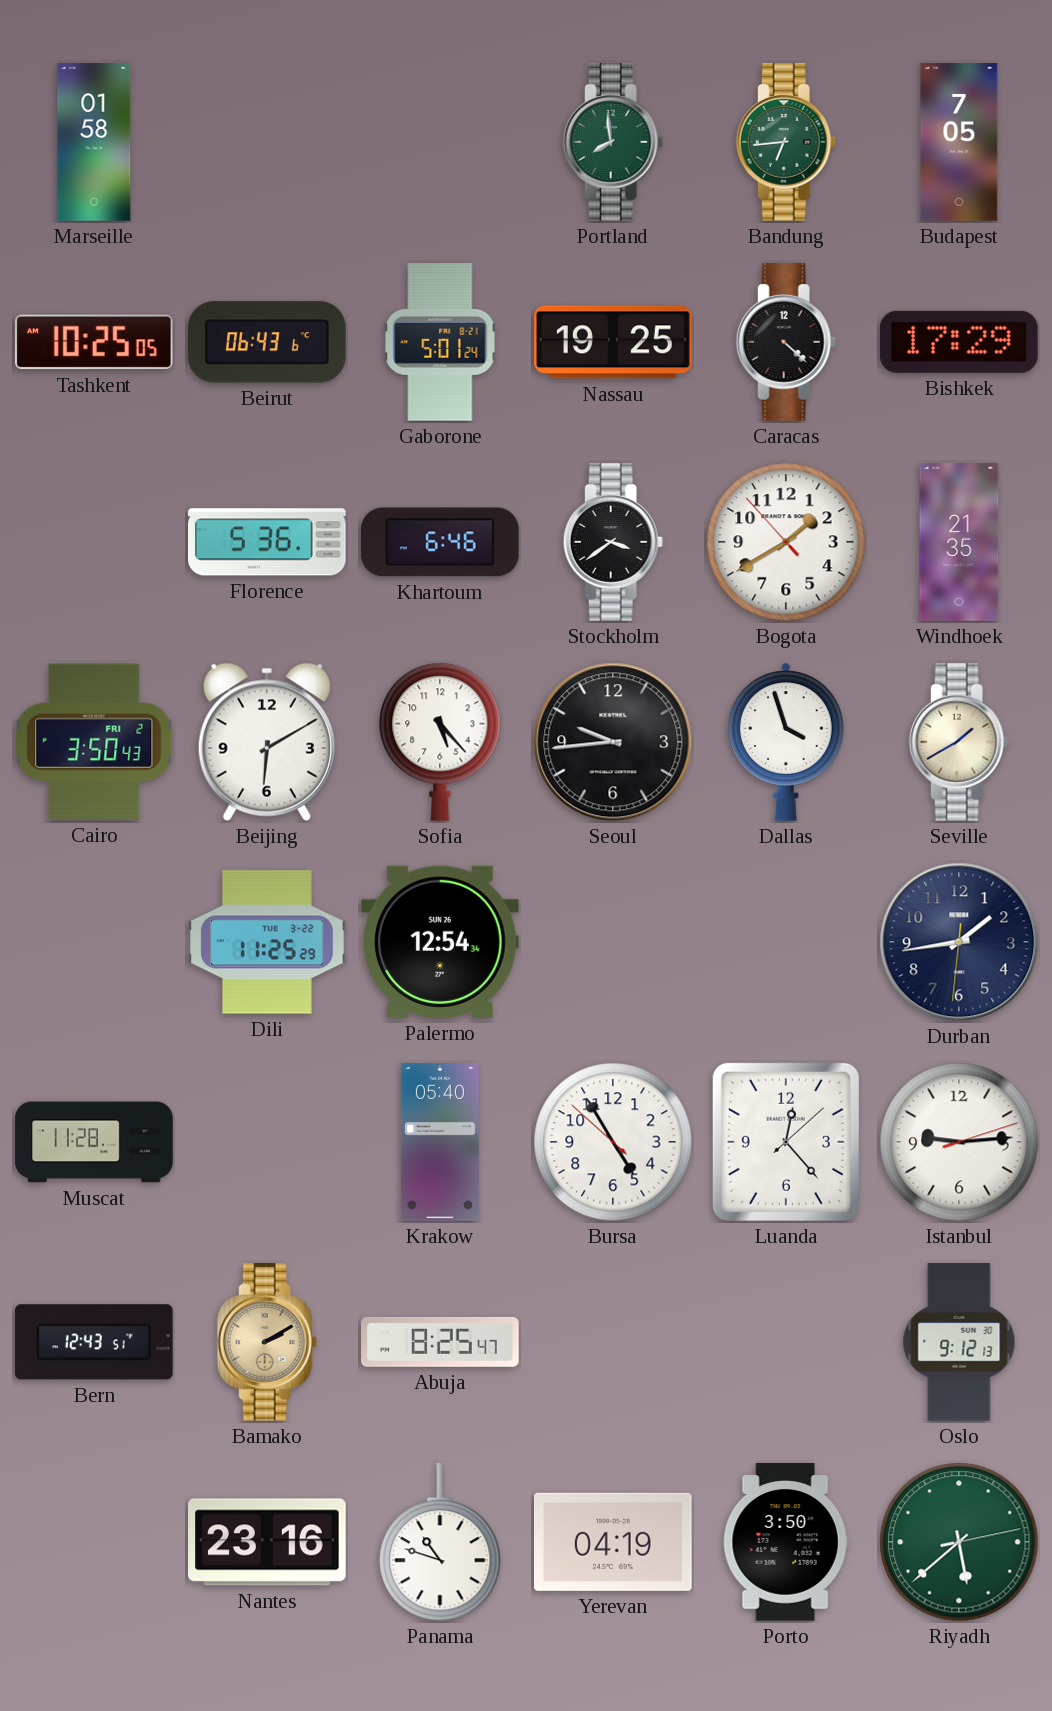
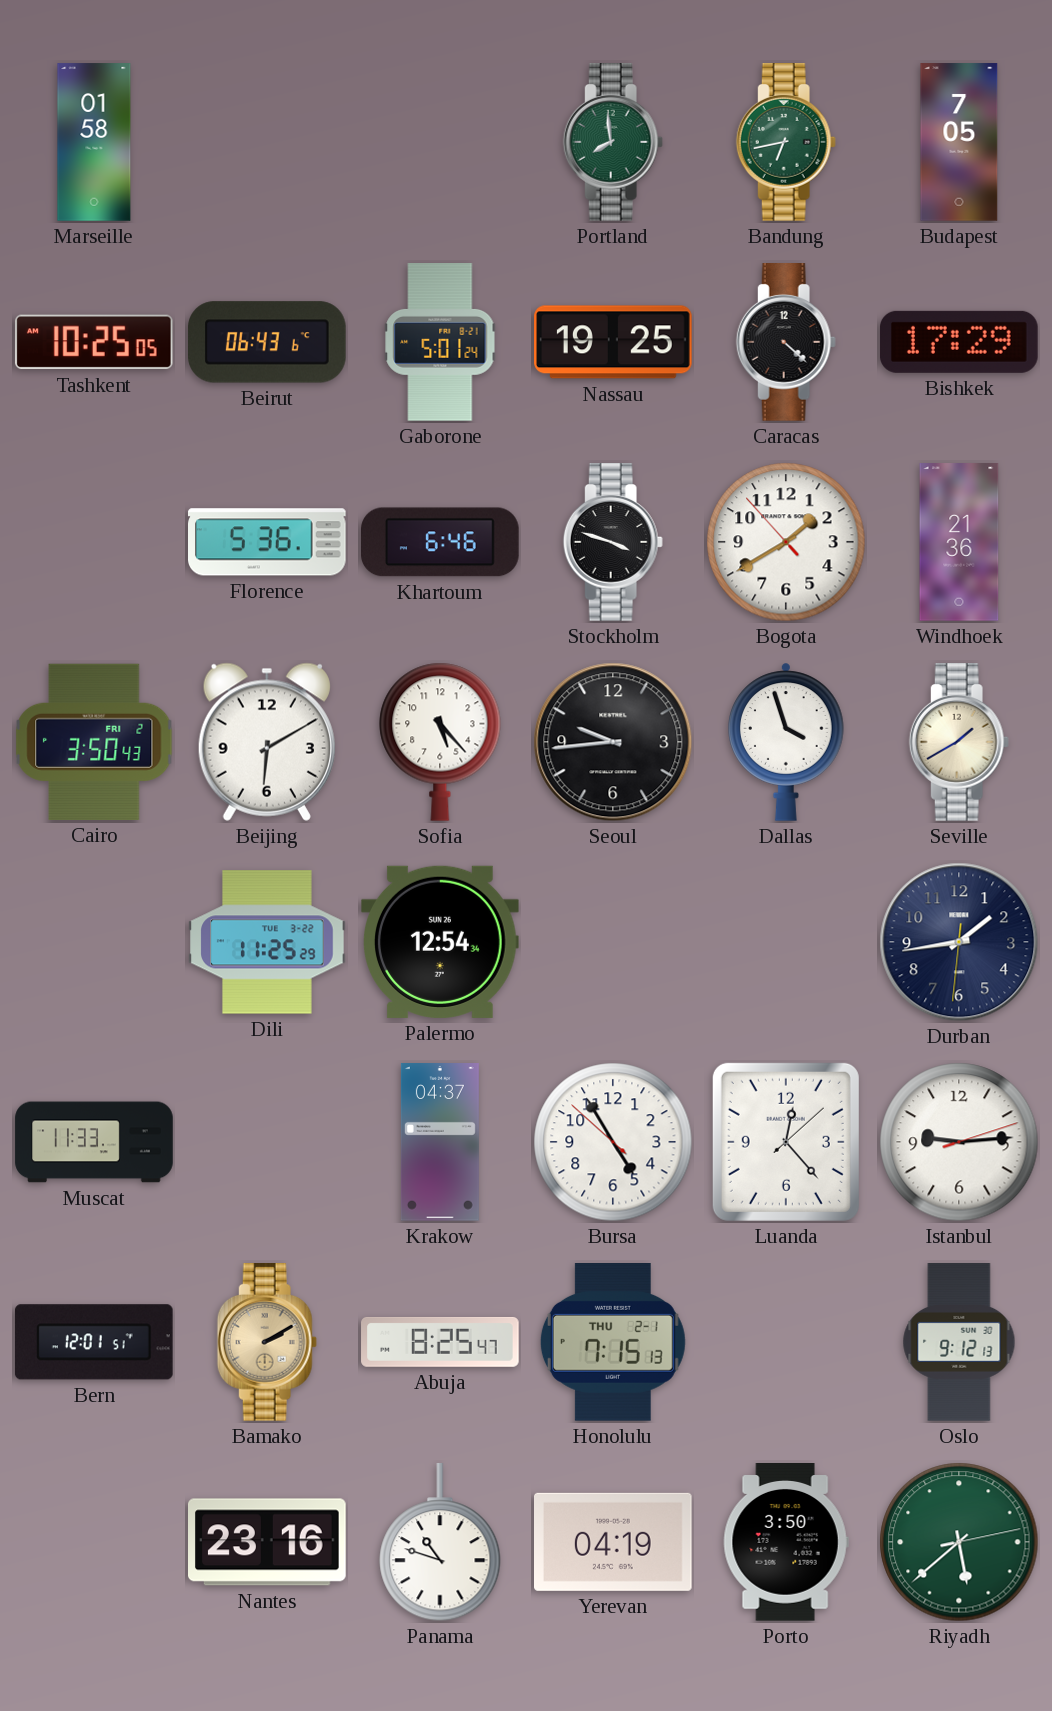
Bandung: 6:44 -> 6:43
Stockholm: 3:39 -> 3:48
Windhoek: 21:35 -> 21:36
Muscat: 11:28 -> 11:33
Krakow: 05:40 -> 04:37
Bern: 12:43 -> 12:01
Honolulu: none -> 7:15
